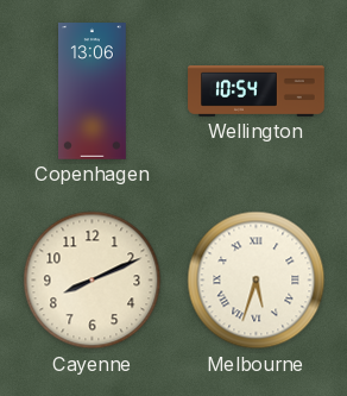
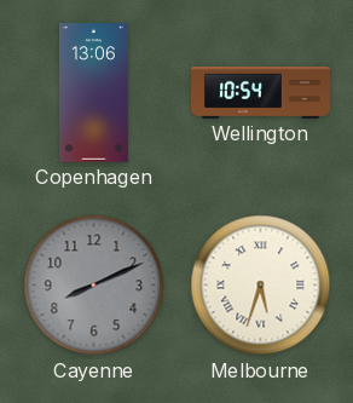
Cayenne dial: cream -> grey
